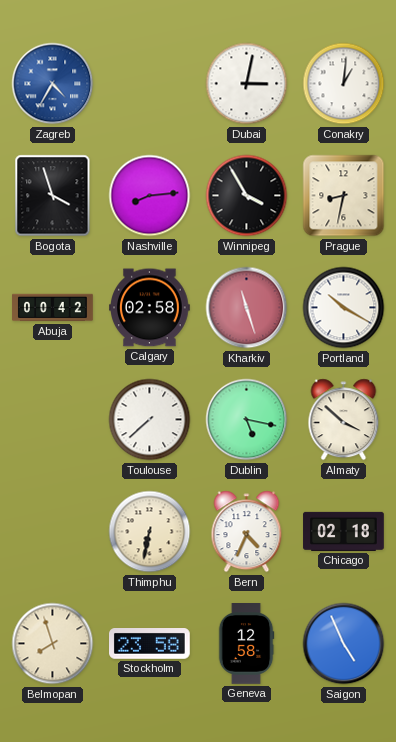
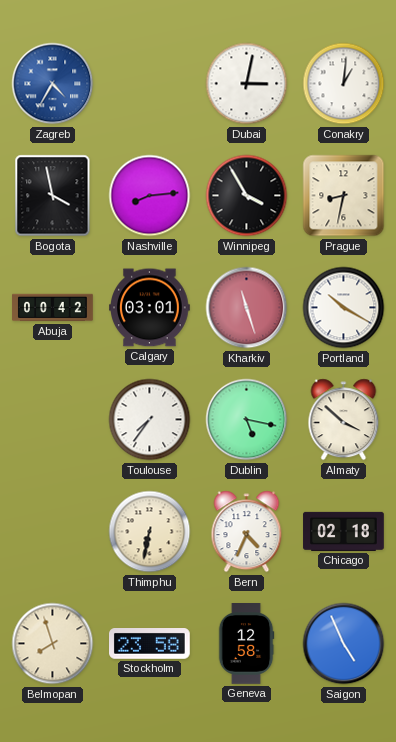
Bogota: 3:57 -> 3:58
Calgary: 02:58 -> 03:01
Toulouse: 7:38 -> 7:36
